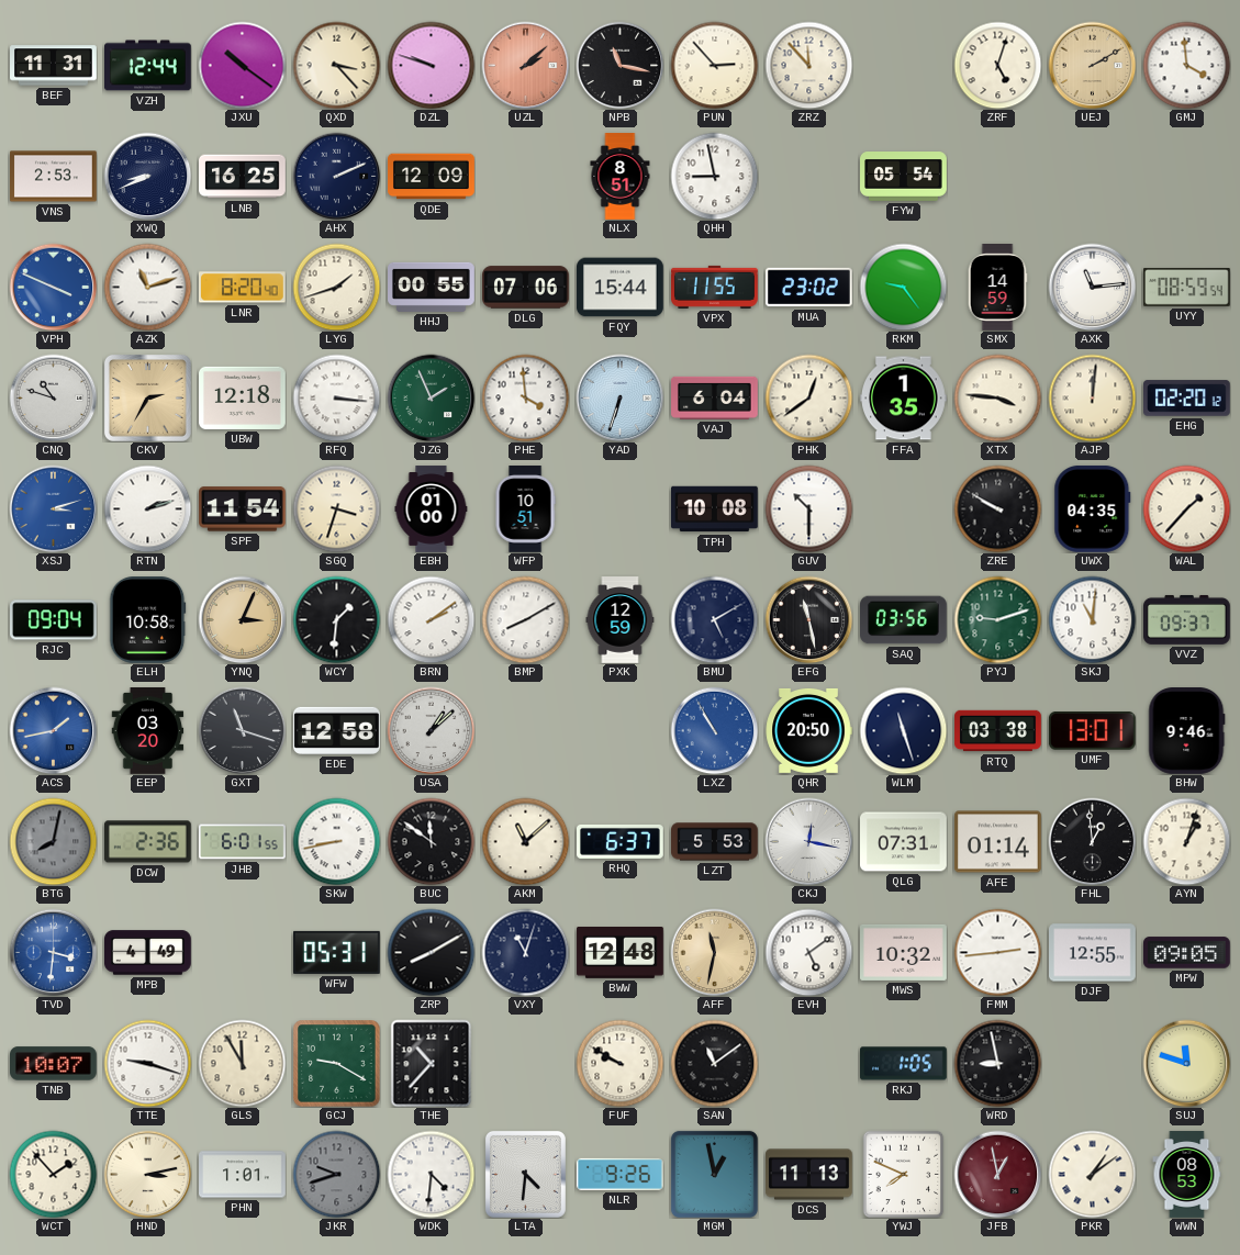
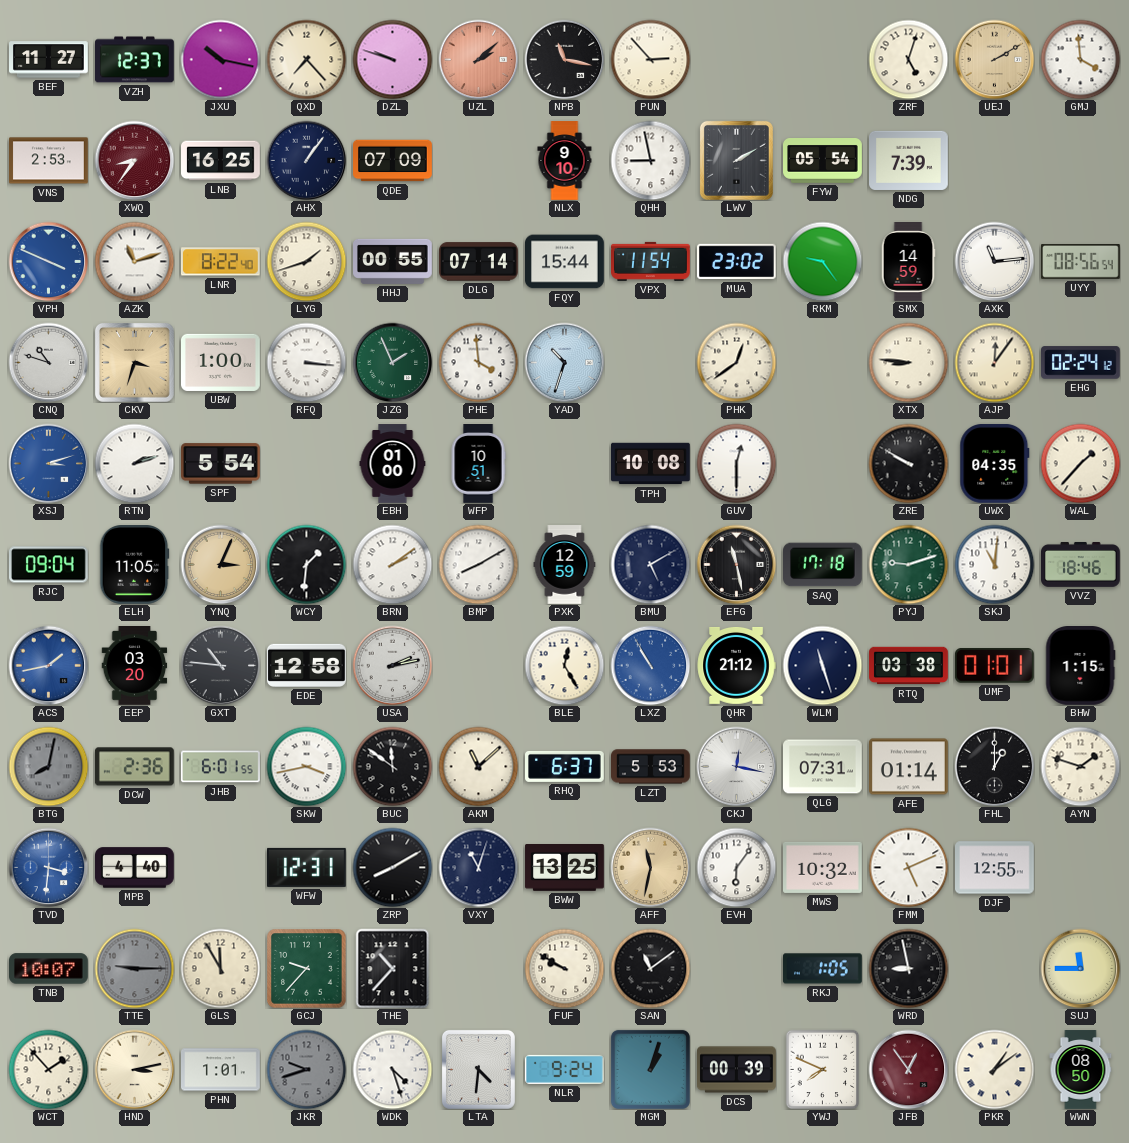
BEF: 11:31 -> 11:27
VZH: 12:44 -> 12:37
JXU: 10:21 -> 10:17
QXD: 3:23 -> 7:23
ZRZ: 11:53 -> none
XWQ: 8:41 -> 8:36
XWQ dial: navy -> burgundy
AHX: 2:11 -> 1:06
QDE: 12:09 -> 07:09
NLX: 8:51 -> 9:10
LWV: none -> 2:10
NDG: none -> 7:39
LNR: 8:20 -> 8:22
DLG: 07:06 -> 07:14
VPX: 11:55 -> 11:54
UYY: 08:59 -> 08:56
CKV: 2:35 -> 3:33
UBW: 12:18 -> 1:00
YAD: 6:33 -> 10:33
VAJ: 6:04 -> none
FFA: 1:35 -> none
XTX: 3:46 -> 8:46
AJP: 12:01 -> 12:06
EHG: 02:20 -> 02:24
SPF: 11:54 -> 5:54
SGQ: 3:33 -> none
GUV: 10:30 -> 12:30
ELH: 10:58 -> 11:05
SAQ: 03:56 -> 17:18
VVZ: 09:37 -> 18:46
GXT: 11:18 -> 10:46
USA: 1:08 -> 2:13
BLE: none -> 12:25
QHR: 20:50 -> 21:12
UMF: 13:01 -> 01:01
BHW: 9:46 -> 1:15
SKW: 8:43 -> 3:43
FHL: 12:59 -> 1:00
AYN: 1:03 -> 1:48
MPB: 4:49 -> 4:40
WFW: 05:31 -> 12:31
BWW: 12:48 -> 13:25
EVH: 5:09 -> 6:06
FMM: 2:44 -> 5:11
MPW: 09:05 -> none
TTE: 9:18 -> 9:15
TTE dial: white -> grey
GCJ: 9:20 -> 9:37
SUJ: 11:48 -> 11:45
WDK: 4:31 -> 4:27
NLR: 9:26 -> 9:24
MGM: 12:58 -> 1:03
DCS: 11:13 -> 00:39
JFB: 12:58 -> 12:54
WWN: 08:53 -> 08:50
